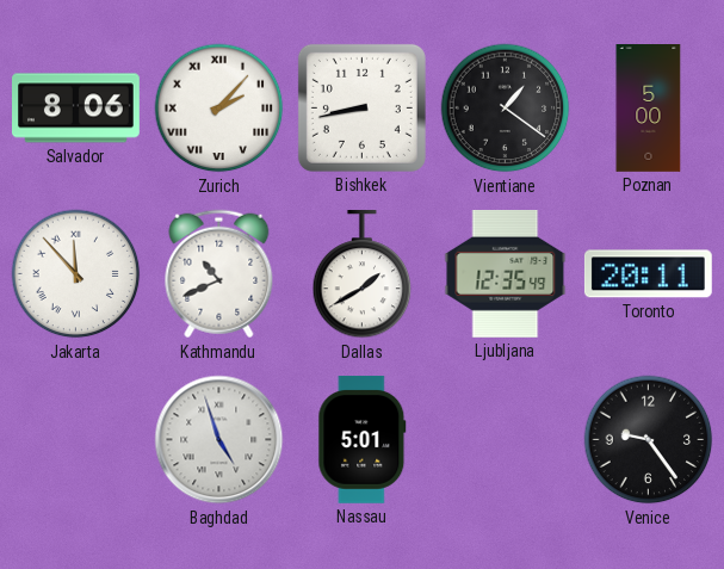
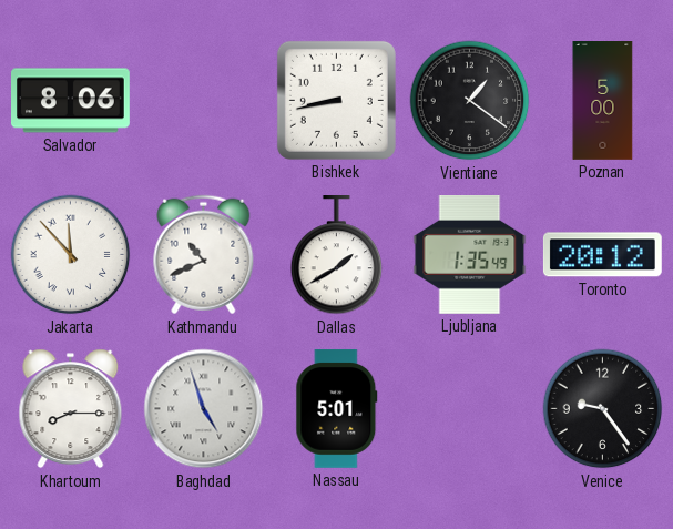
Zurich: 2:07 -> none
Ljubljana: 12:35 -> 1:35
Toronto: 20:11 -> 20:12
Khartoum: none -> 8:15
